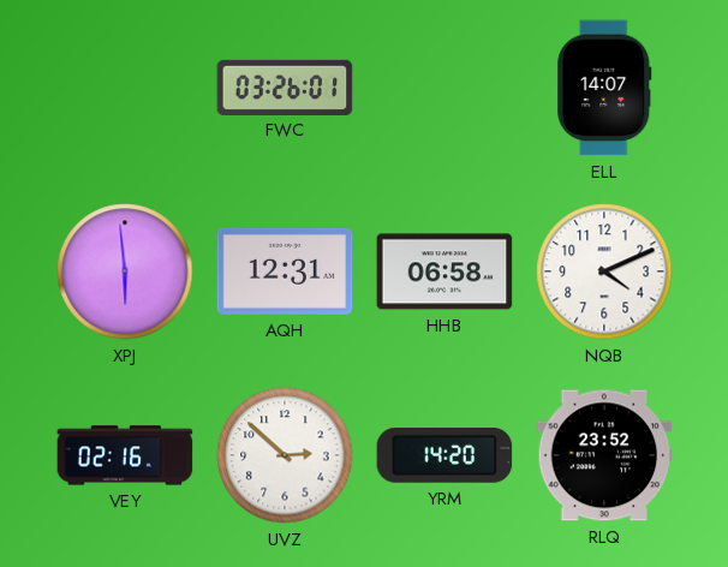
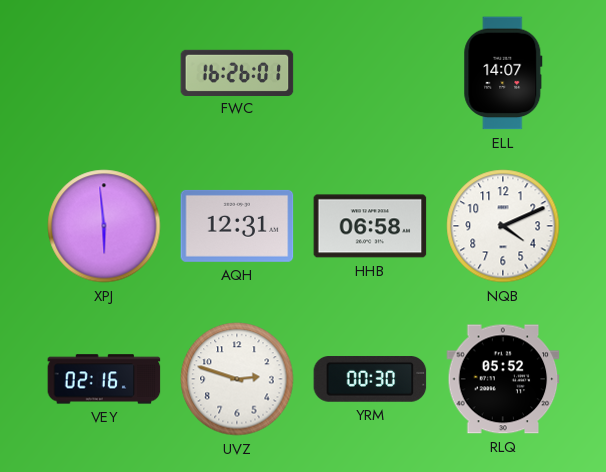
FWC: 03:26 -> 16:26
UVZ: 2:52 -> 2:48
YRM: 14:20 -> 00:30
RLQ: 23:52 -> 05:52
